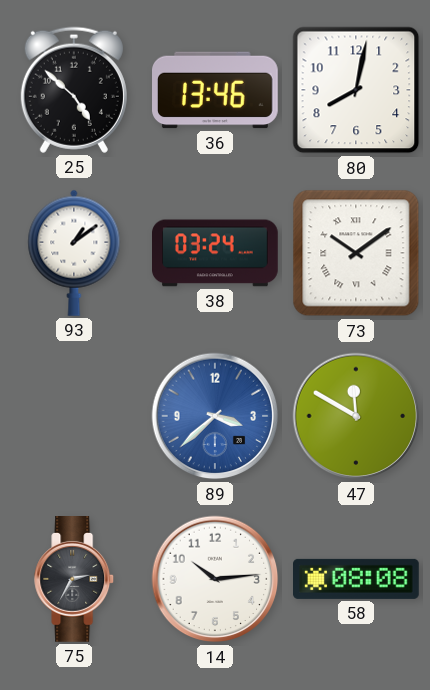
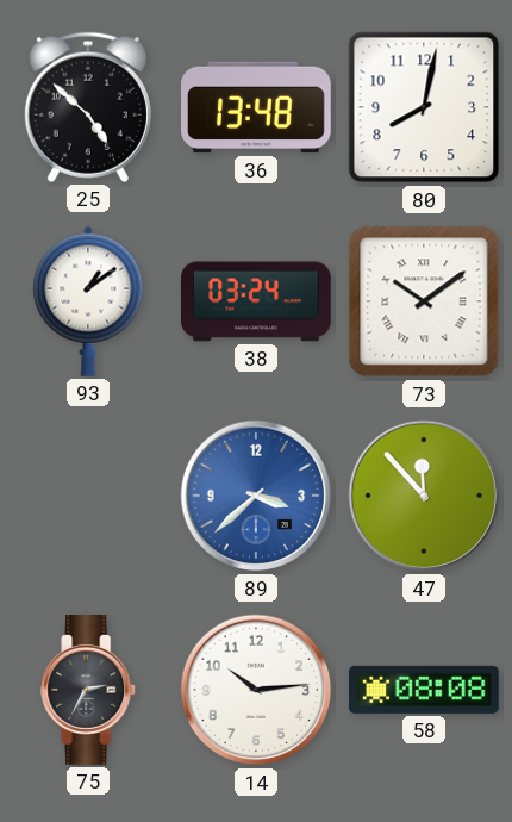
36: 13:46 -> 13:48
47: 11:50 -> 11:53
